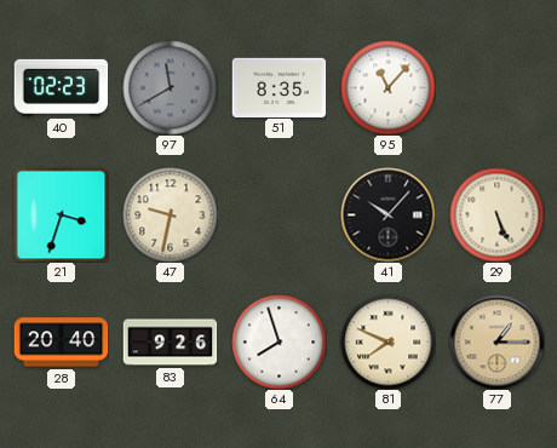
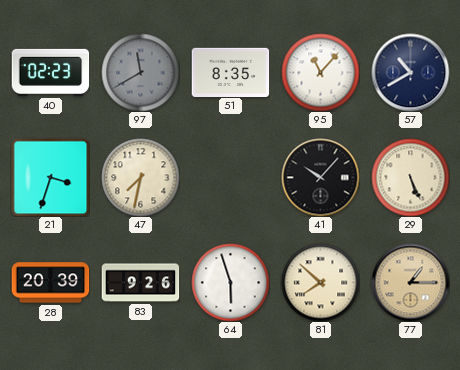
57: none -> 10:40
47: 9:32 -> 7:32
28: 20:40 -> 20:39
64: 7:57 -> 5:57
81: 7:49 -> 7:52
